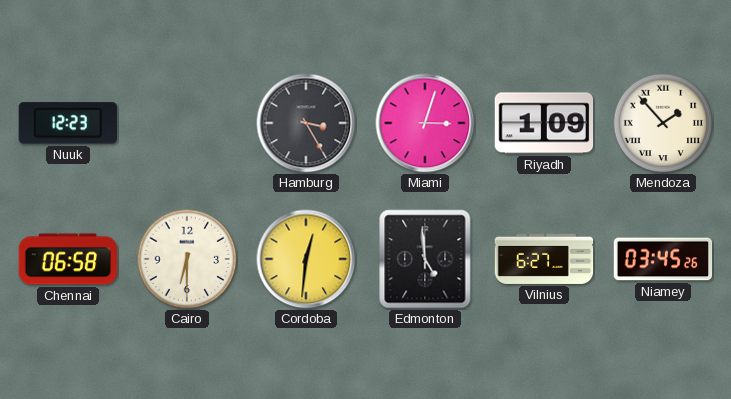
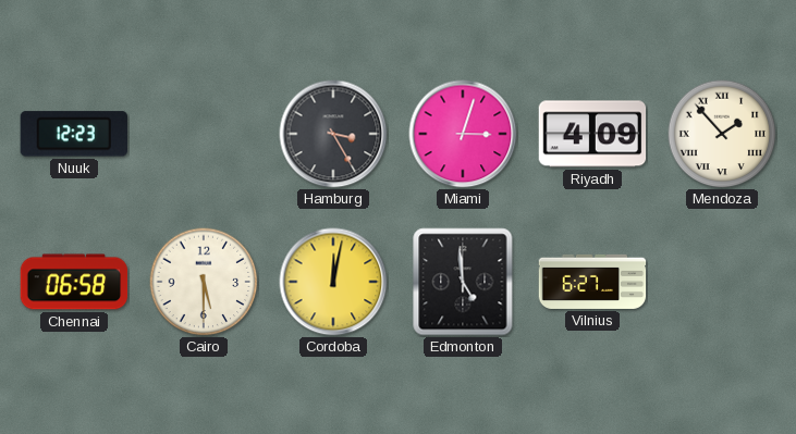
Riyadh: 1:09 -> 4:09
Cairo: 6:30 -> 5:30
Cordoba: 12:31 -> 12:02
Niamey: 03:45 -> none
